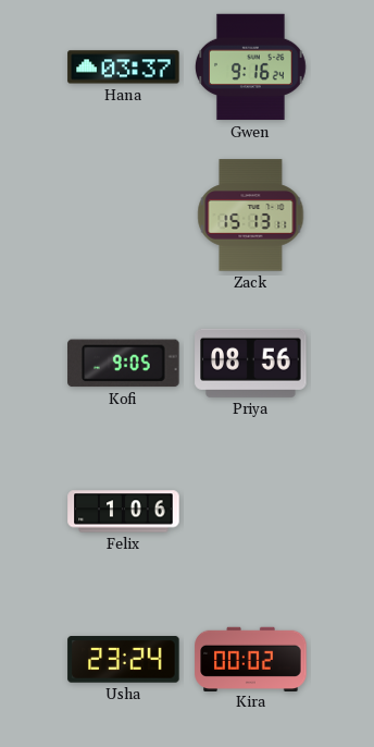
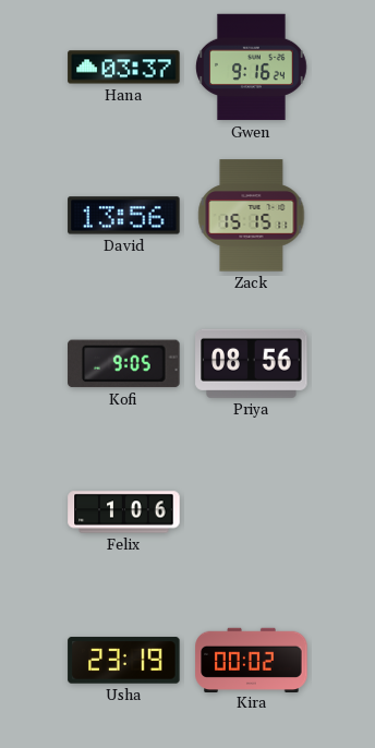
David: none -> 13:56
Zack: 15:13 -> 15:15
Usha: 23:24 -> 23:19
